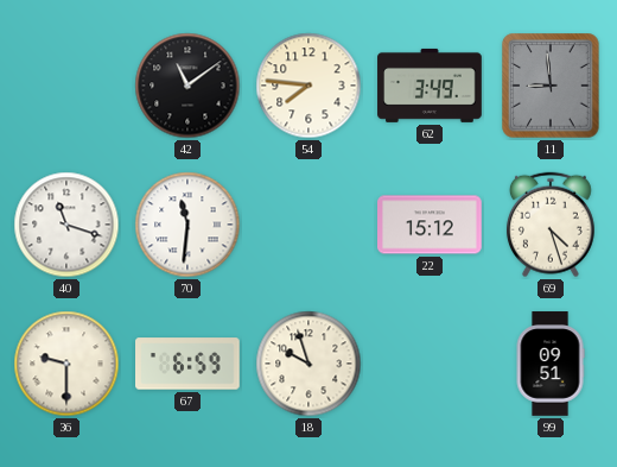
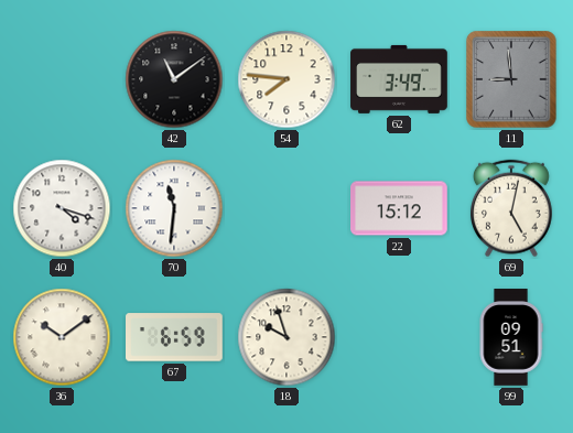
40: 11:18 -> 4:18
69: 4:27 -> 5:02
36: 9:30 -> 10:09
